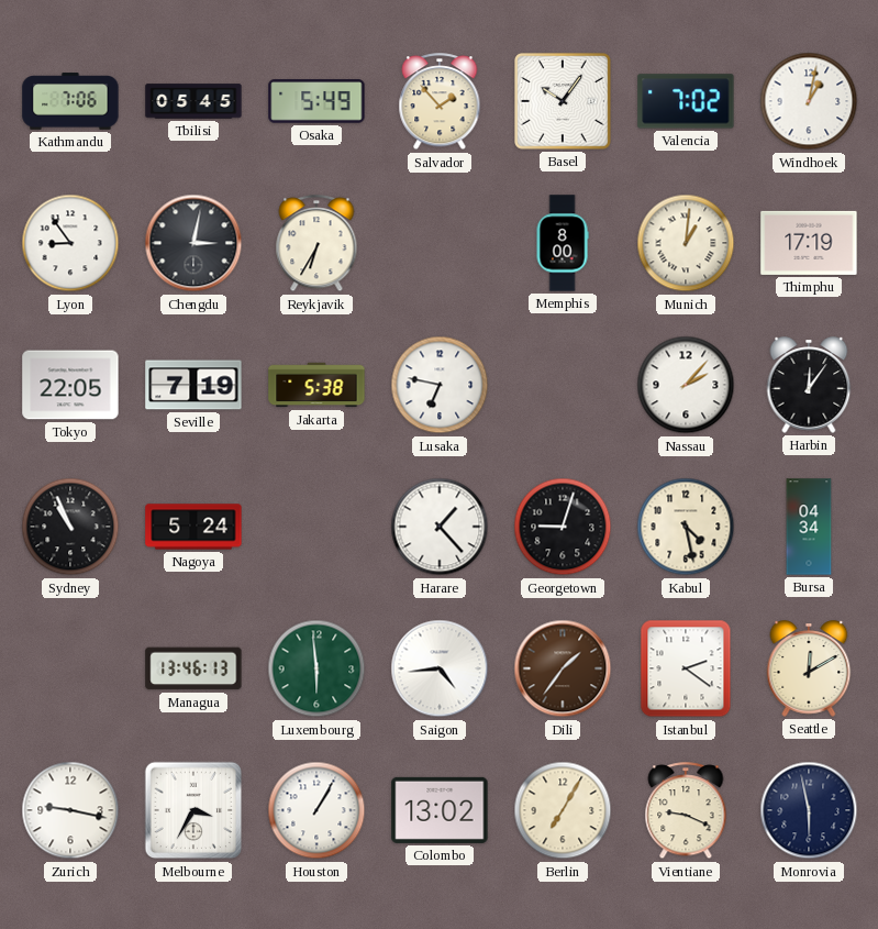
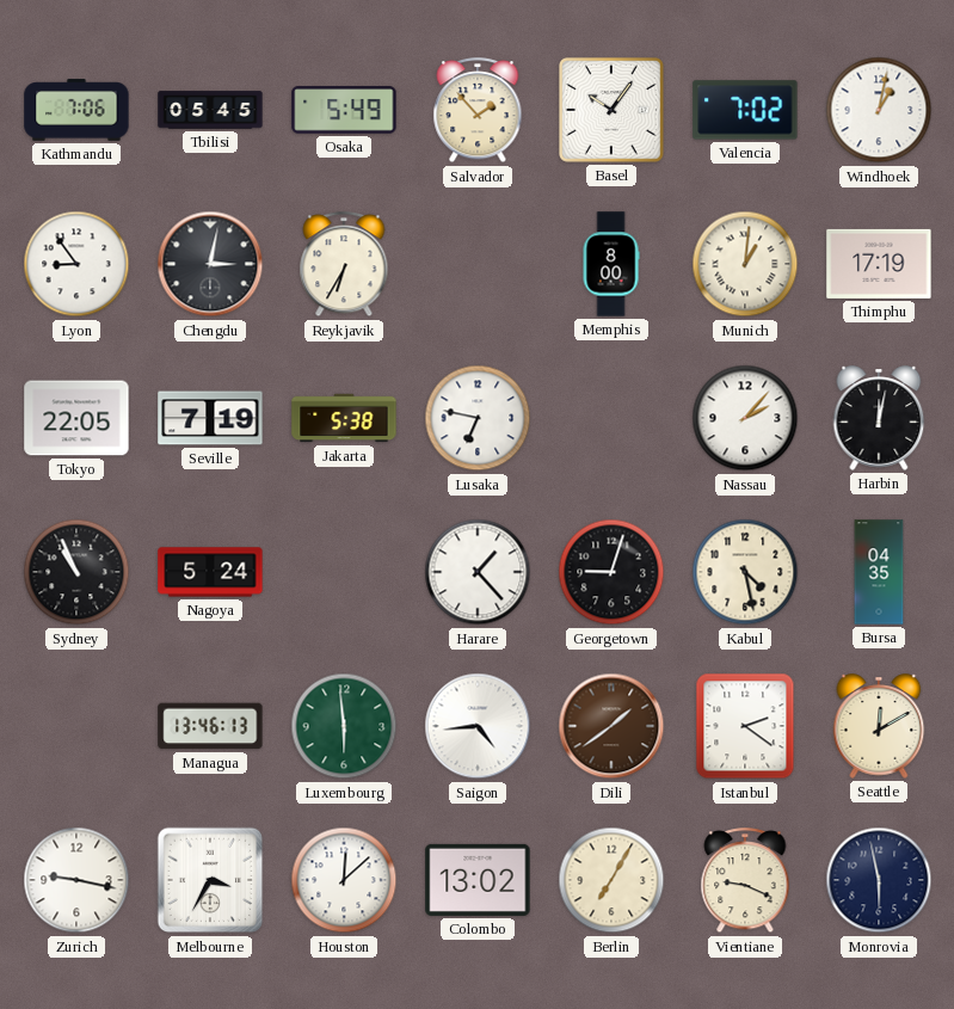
Harbin: 12:06 -> 12:02
Bursa: 04:34 -> 04:35
Dili: 1:36 -> 1:39
Houston: 1:05 -> 12:08
